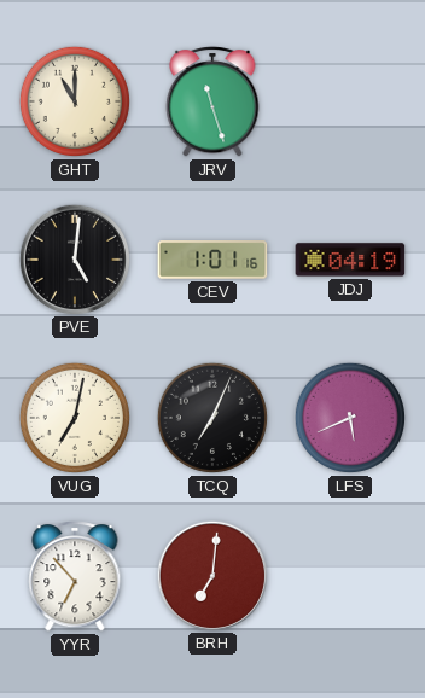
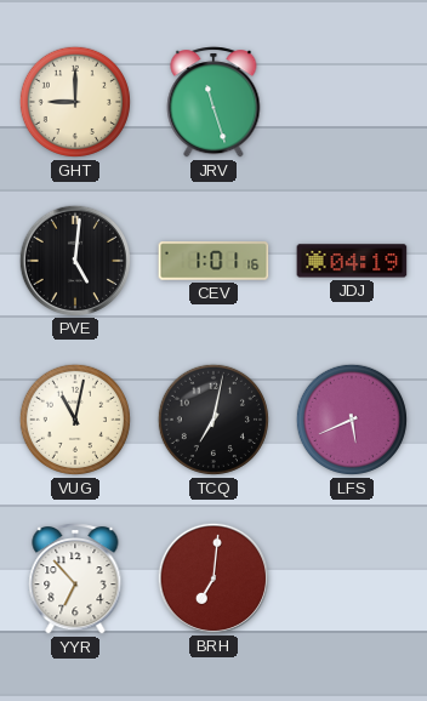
GHT: 11:00 -> 9:00
VUG: 7:02 -> 11:02
TCQ: 7:04 -> 7:02
